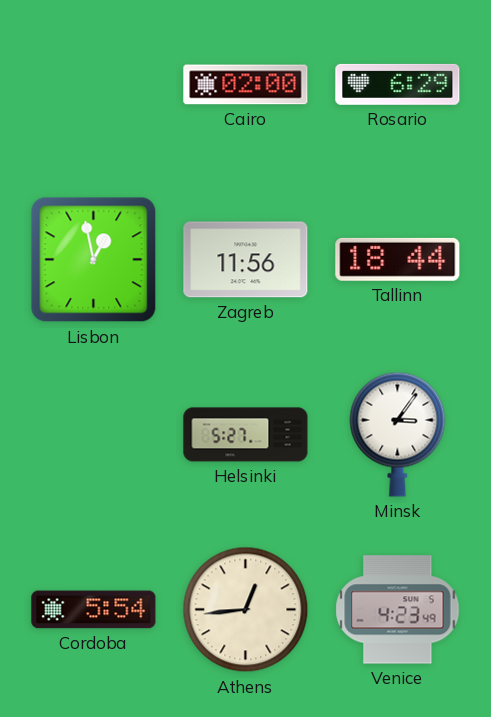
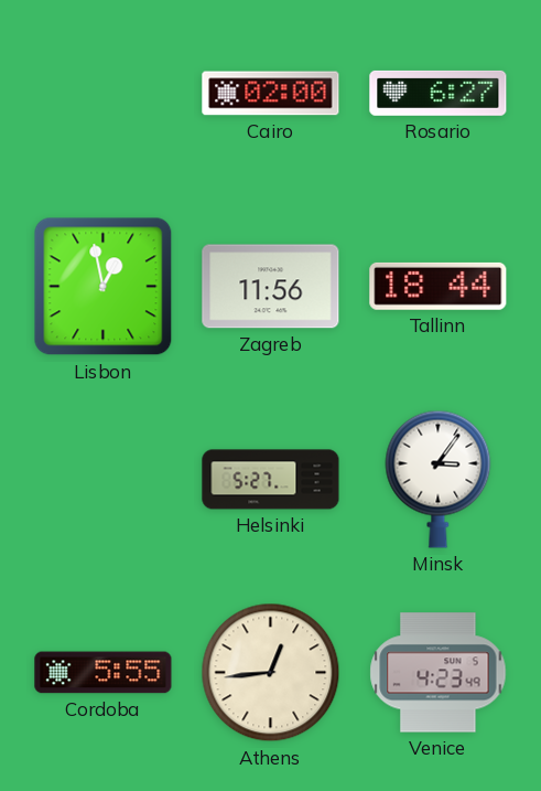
Rosario: 6:29 -> 6:27
Cordoba: 5:54 -> 5:55
